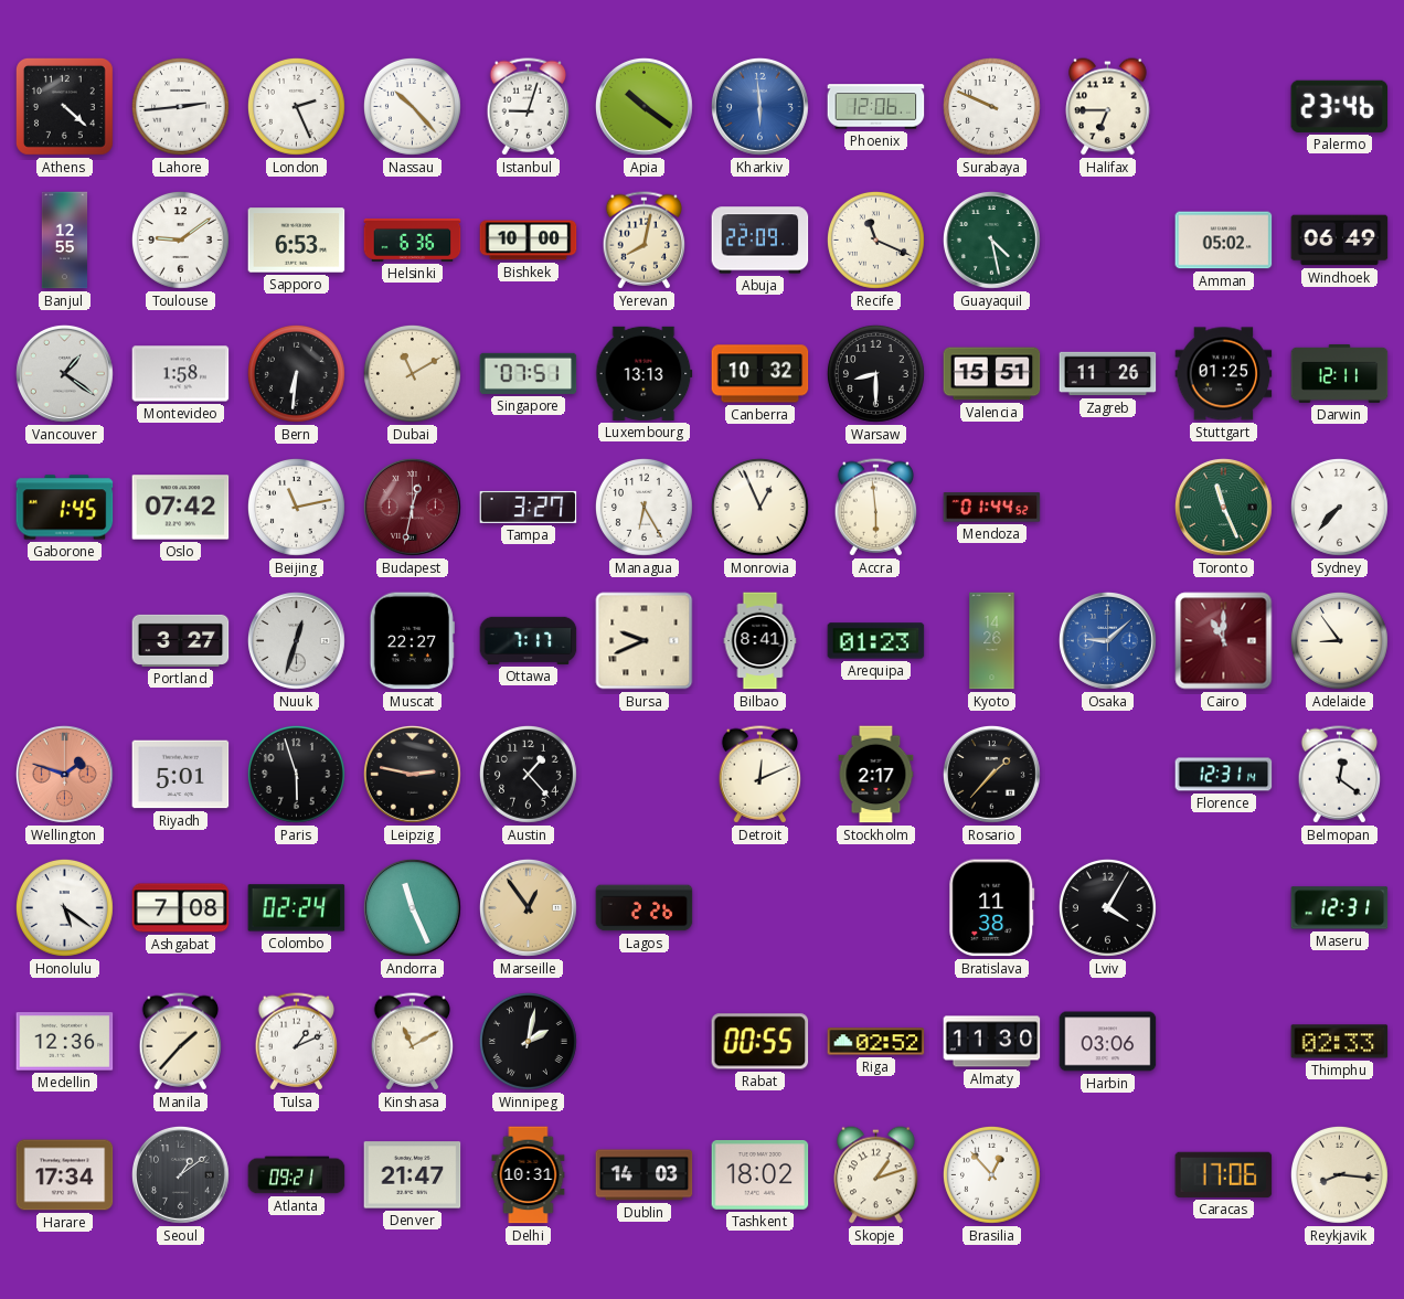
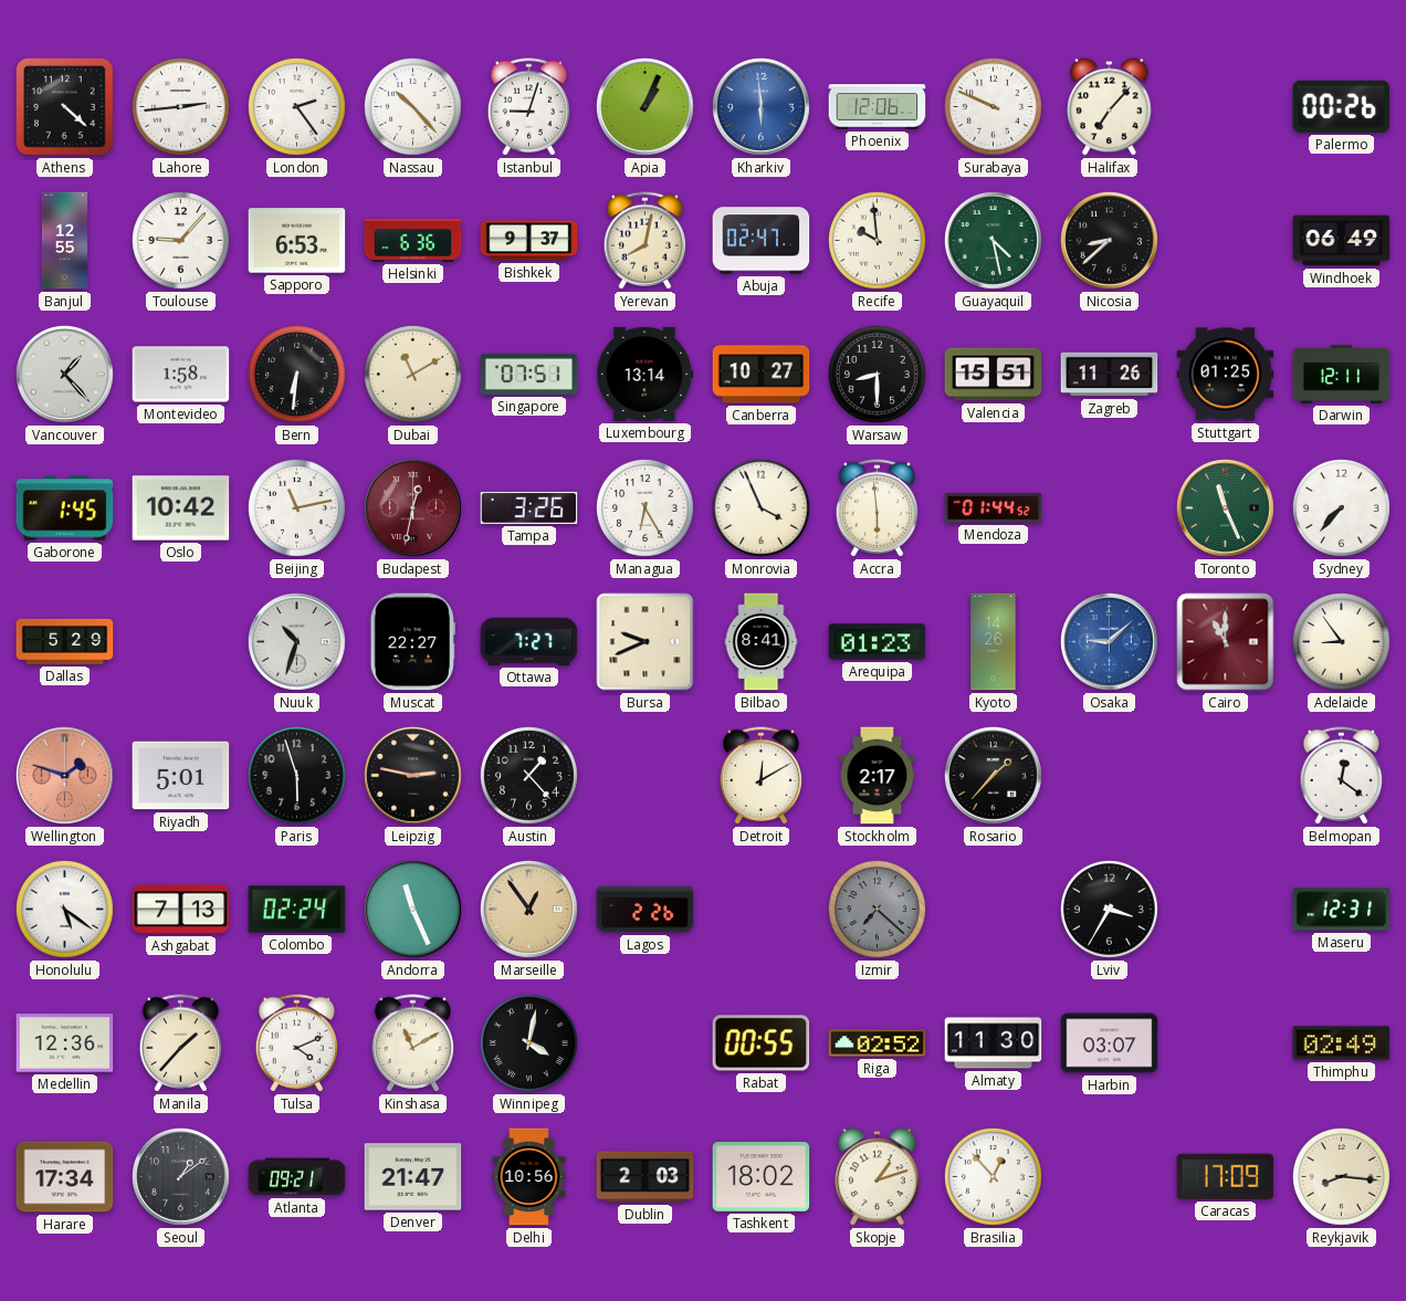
London: 2:26 -> 2:24
Apia: 10:21 -> 1:04
Halifax: 6:45 -> 7:07
Palermo: 23:46 -> 00:26
Toulouse: 9:09 -> 9:07
Bishkek: 10:00 -> 9:37
Abuja: 22:09 -> 02:47
Recife: 11:19 -> 9:59
Nicosia: none -> 8:38
Amman: 05:02 -> none
Vancouver: 1:21 -> 1:23
Luxembourg: 13:13 -> 13:14
Canberra: 10:32 -> 10:27
Oslo: 07:42 -> 10:42
Tampa: 3:27 -> 3:26
Monrovia: 12:56 -> 3:56
Dallas: none -> 5:29
Portland: 3:27 -> none
Nuuk: 12:33 -> 10:33
Ottawa: 7:17 -> 7:27
Detroit: 12:11 -> 12:10
Florence: 12:31 -> none
Ashgabat: 7:08 -> 7:13
Izmir: none -> 7:22
Bratislava: 11:38 -> none
Lviv: 4:05 -> 3:35
Tulsa: 1:11 -> 4:11
Winnipeg: 2:02 -> 4:02
Harbin: 03:06 -> 03:07
Thimphu: 02:33 -> 02:49
Delhi: 10:31 -> 10:56
Dublin: 14:03 -> 2:03
Caracas: 17:06 -> 17:09
